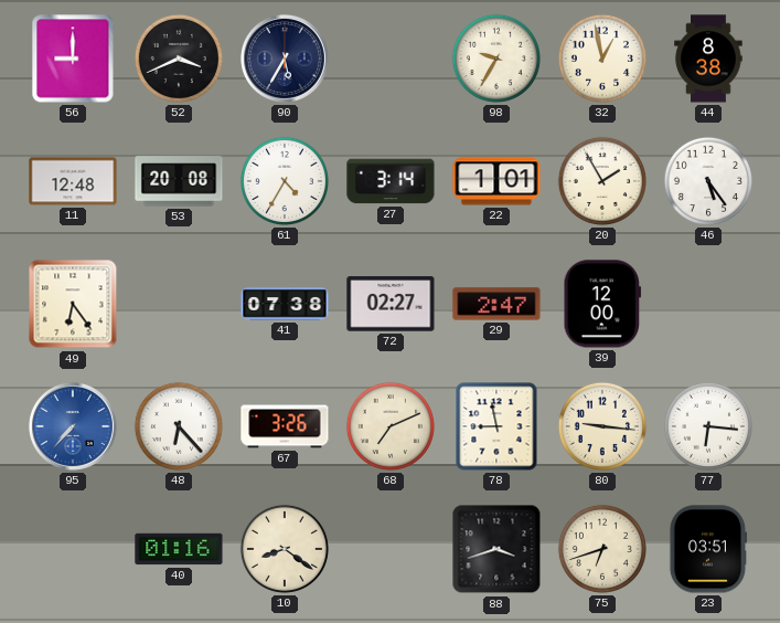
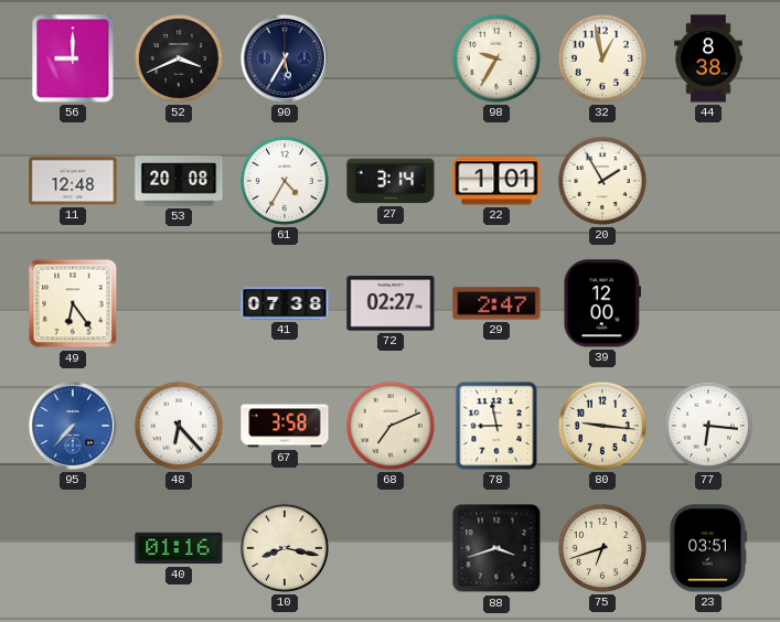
46: 5:24 -> none
67: 3:26 -> 3:58
10: 8:21 -> 8:17
